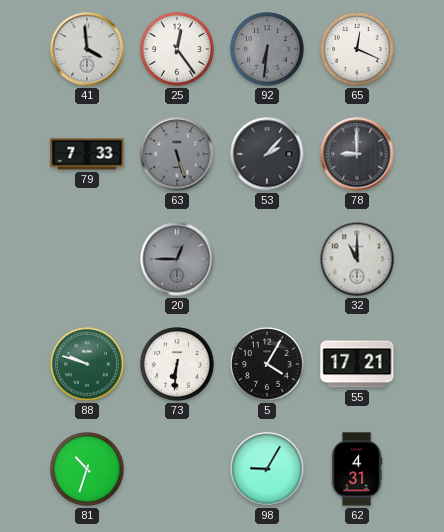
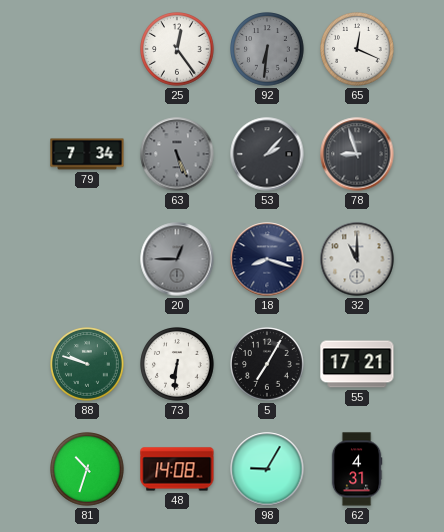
41: 3:59 -> none
79: 7:33 -> 7:34
63: 5:27 -> 5:26
78: 9:00 -> 8:57
18: none -> 8:18
5: 4:05 -> 7:05
48: none -> 14:08
